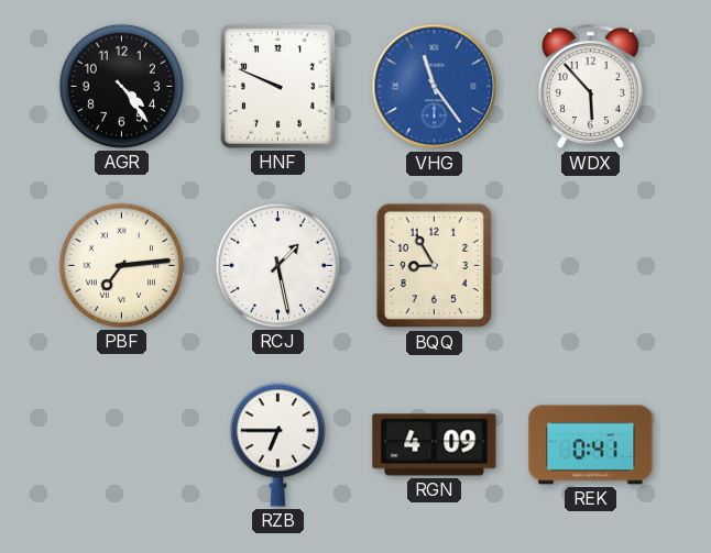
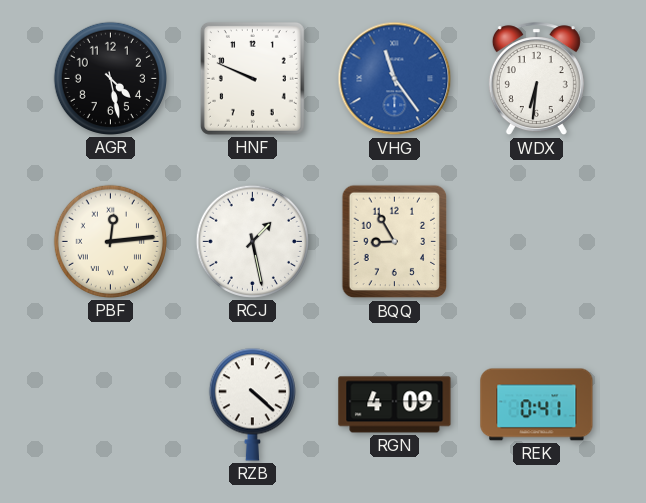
AGR: 4:24 -> 4:28
WDX: 5:53 -> 6:31
PBF: 7:14 -> 12:14
RZB: 6:45 -> 4:22
